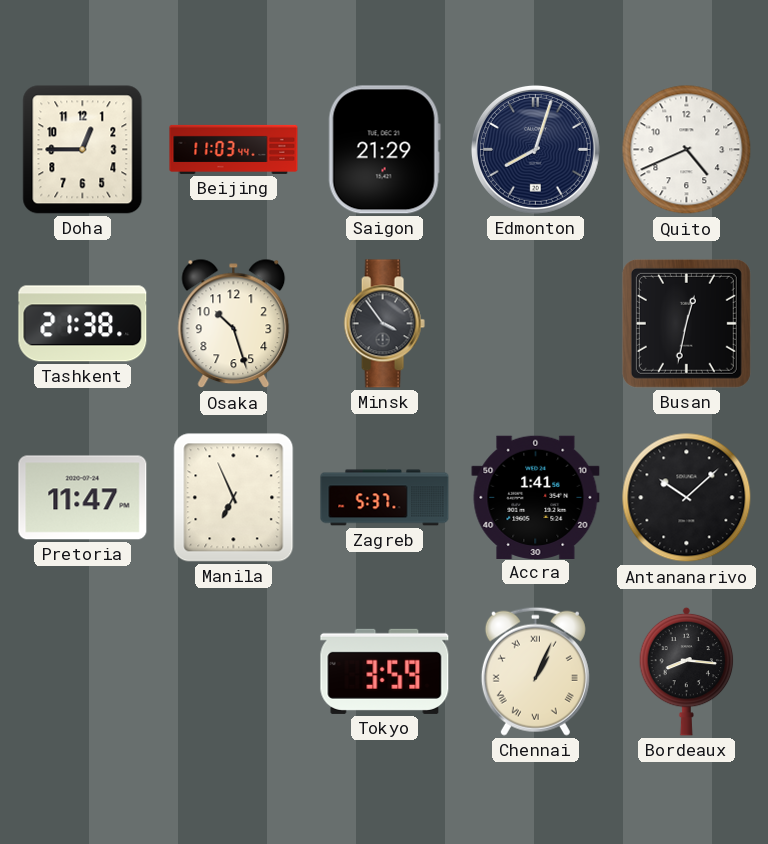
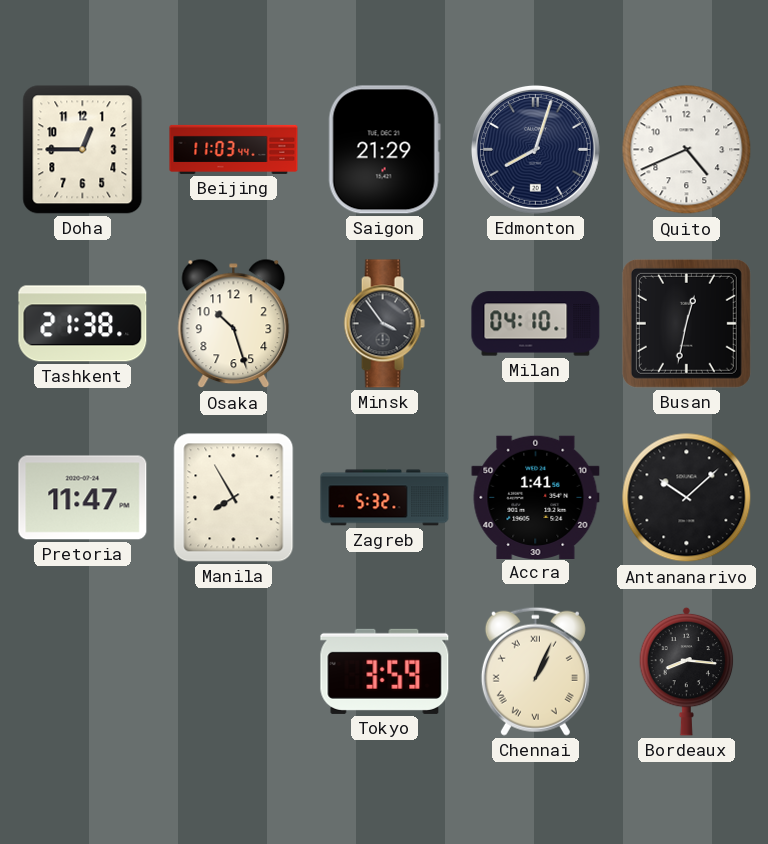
Milan: none -> 04:10
Manila: 6:56 -> 7:55
Zagreb: 5:37 -> 5:32
